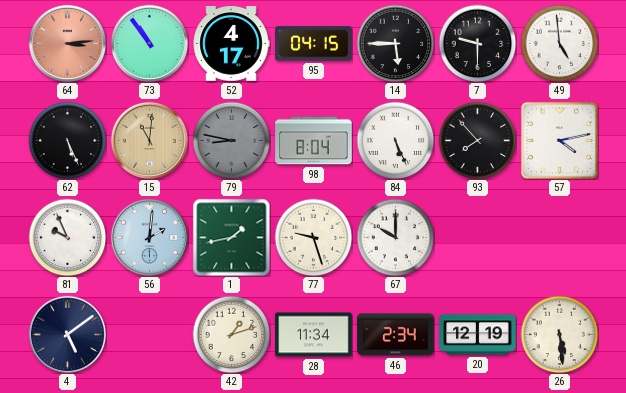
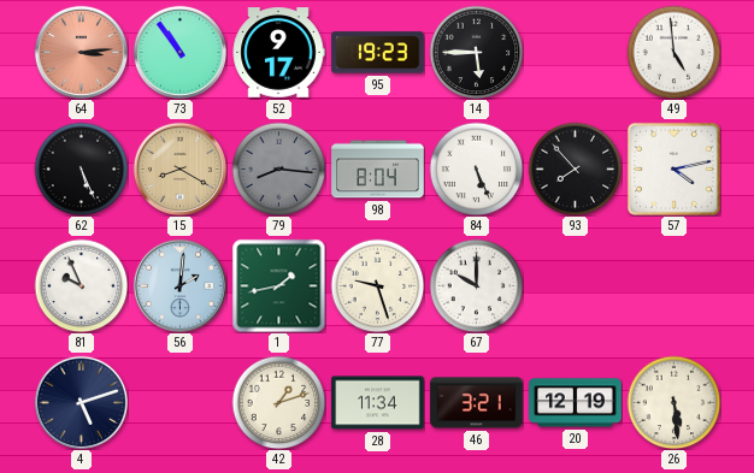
52: 4:17 -> 9:17
95: 04:15 -> 19:23
7: 9:30 -> none
15: 11:01 -> 8:20
79: 8:47 -> 8:16
4: 5:09 -> 5:12
46: 2:34 -> 3:21
